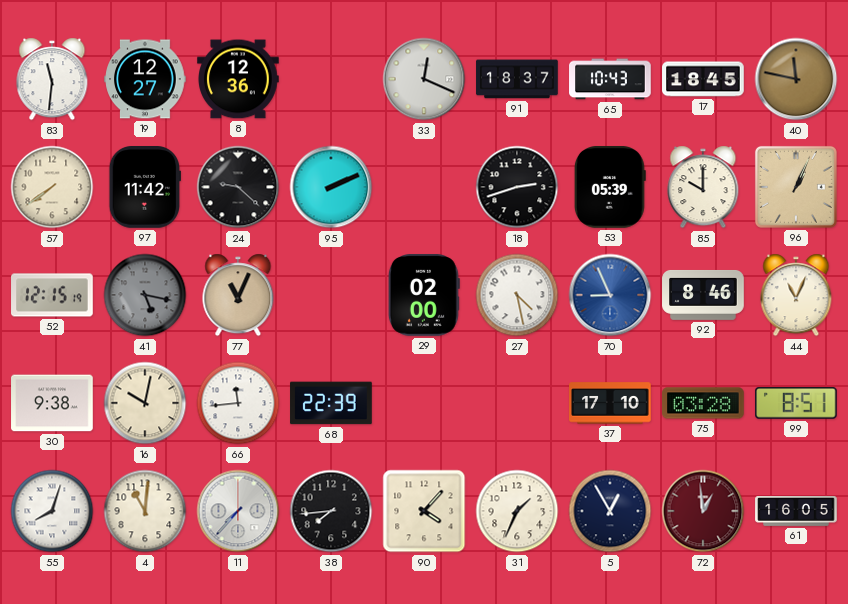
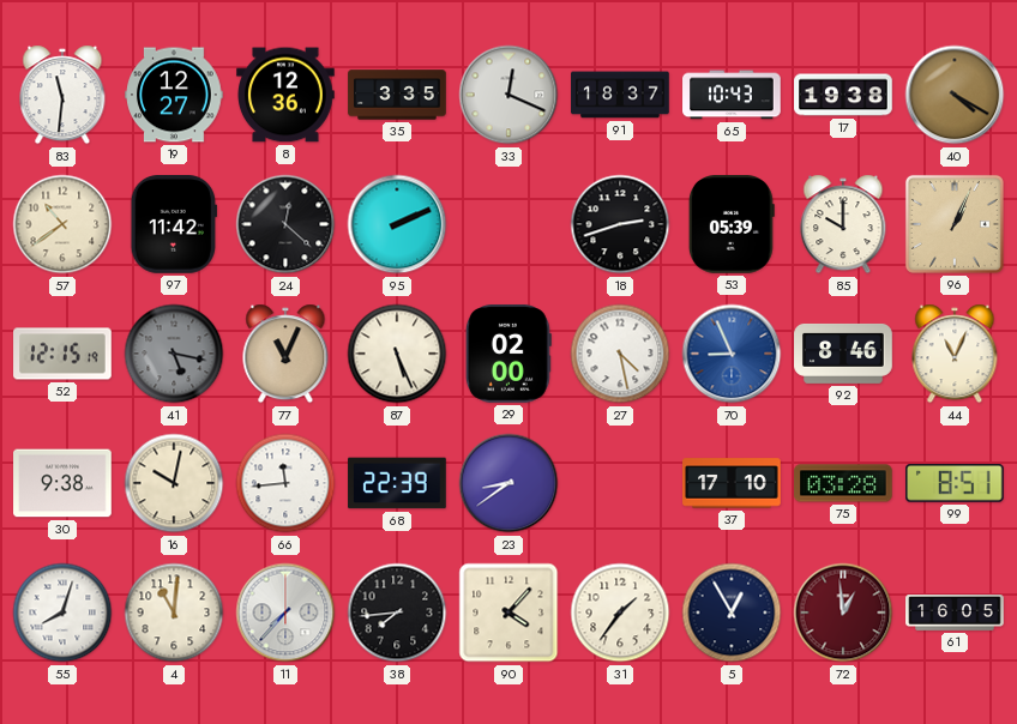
35: none -> 3:35
17: 18:45 -> 19:38
40: 11:47 -> 4:20
57: 7:39 -> 10:39
24: 9:22 -> 12:22
87: none -> 5:26
23: none -> 8:39
31: 1:34 -> 1:36
